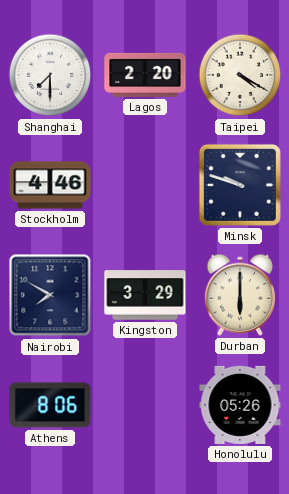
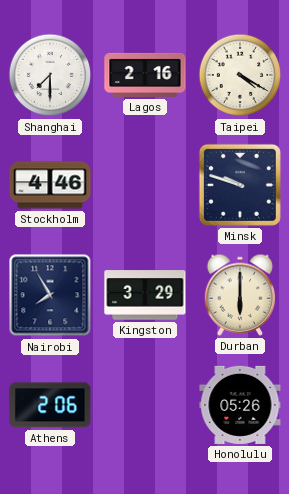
Lagos: 2:20 -> 2:16
Nairobi: 7:50 -> 7:55
Athens: 8:06 -> 2:06
